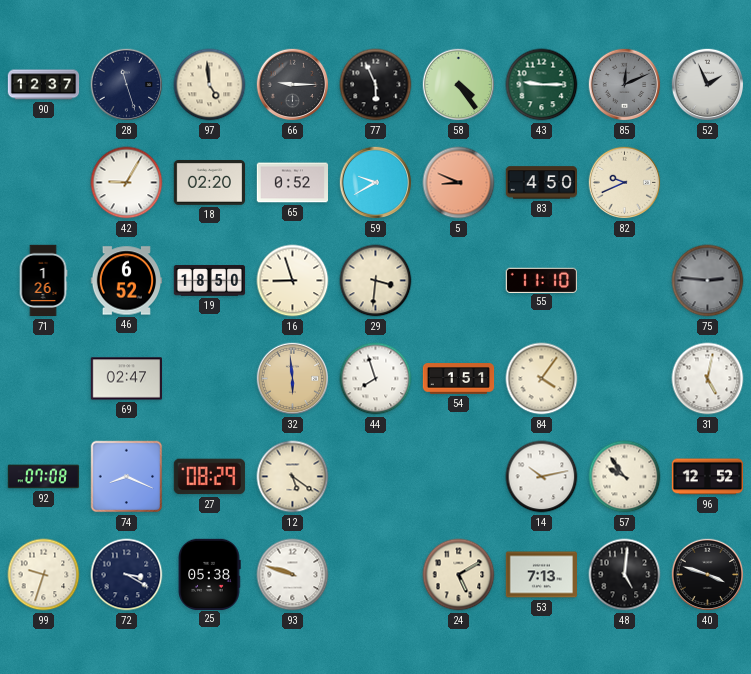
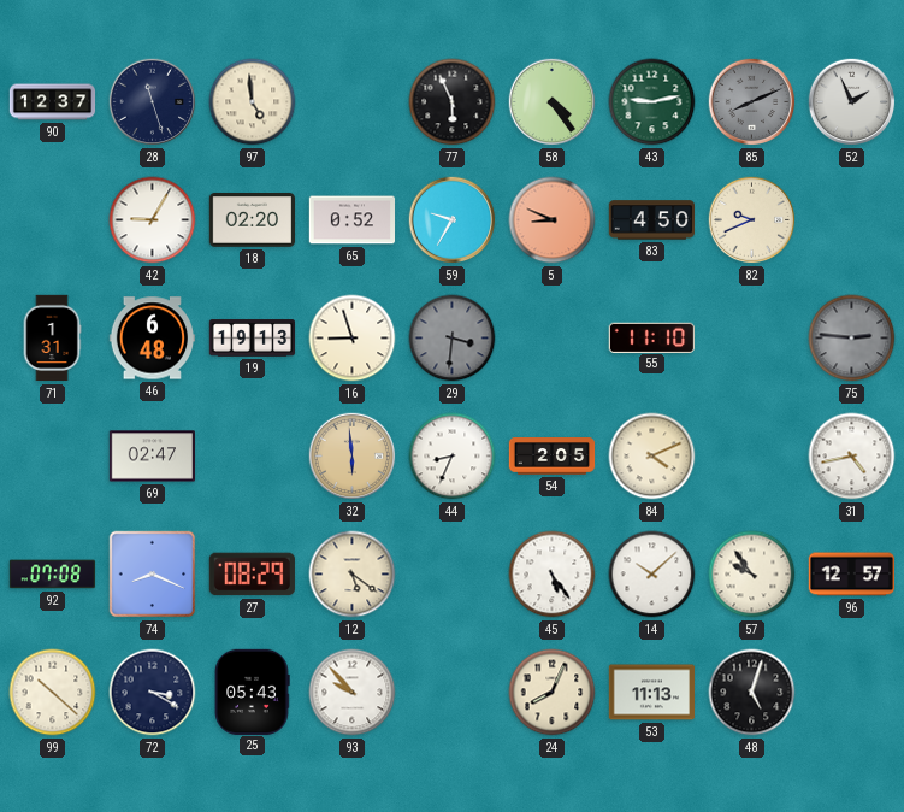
66: 9:15 -> none
43: 9:15 -> 9:13
85: 12:11 -> 8:11
59: 9:40 -> 9:35
71: 1:26 -> 1:31
46: 6:52 -> 6:48
19: 18:50 -> 19:13
29 dial: cream -> grey
44: 7:57 -> 8:34
54: 1:51 -> 2:05
84: 4:06 -> 4:11
31: 5:02 -> 4:43
45: none -> 5:24
14: 10:13 -> 10:08
96: 12:52 -> 12:57
99: 9:33 -> 10:22
25: 05:38 -> 05:43
93: 9:48 -> 9:53
24: 5:10 -> 8:04
53: 7:13 -> 11:13
48: 5:01 -> 5:03
40: 3:48 -> none
